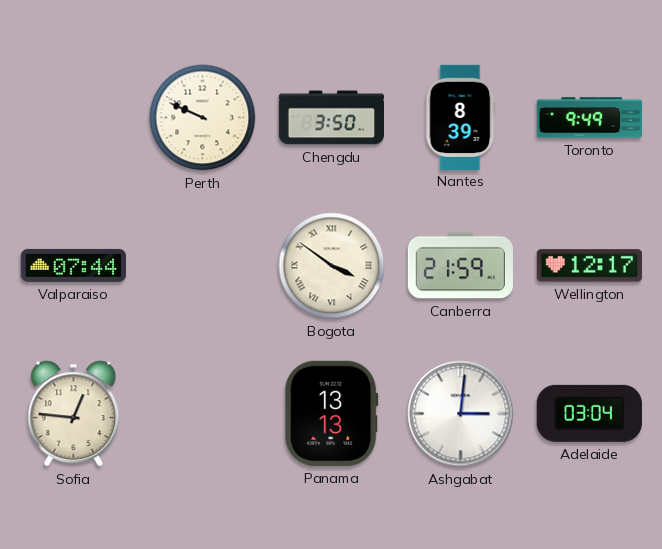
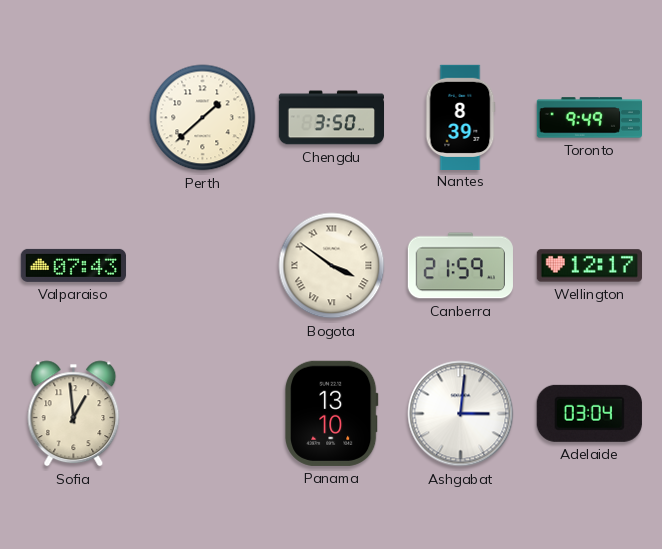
Perth: 9:49 -> 1:38
Valparaiso: 07:44 -> 07:43
Sofia: 12:46 -> 12:59
Panama: 13:13 -> 13:10
